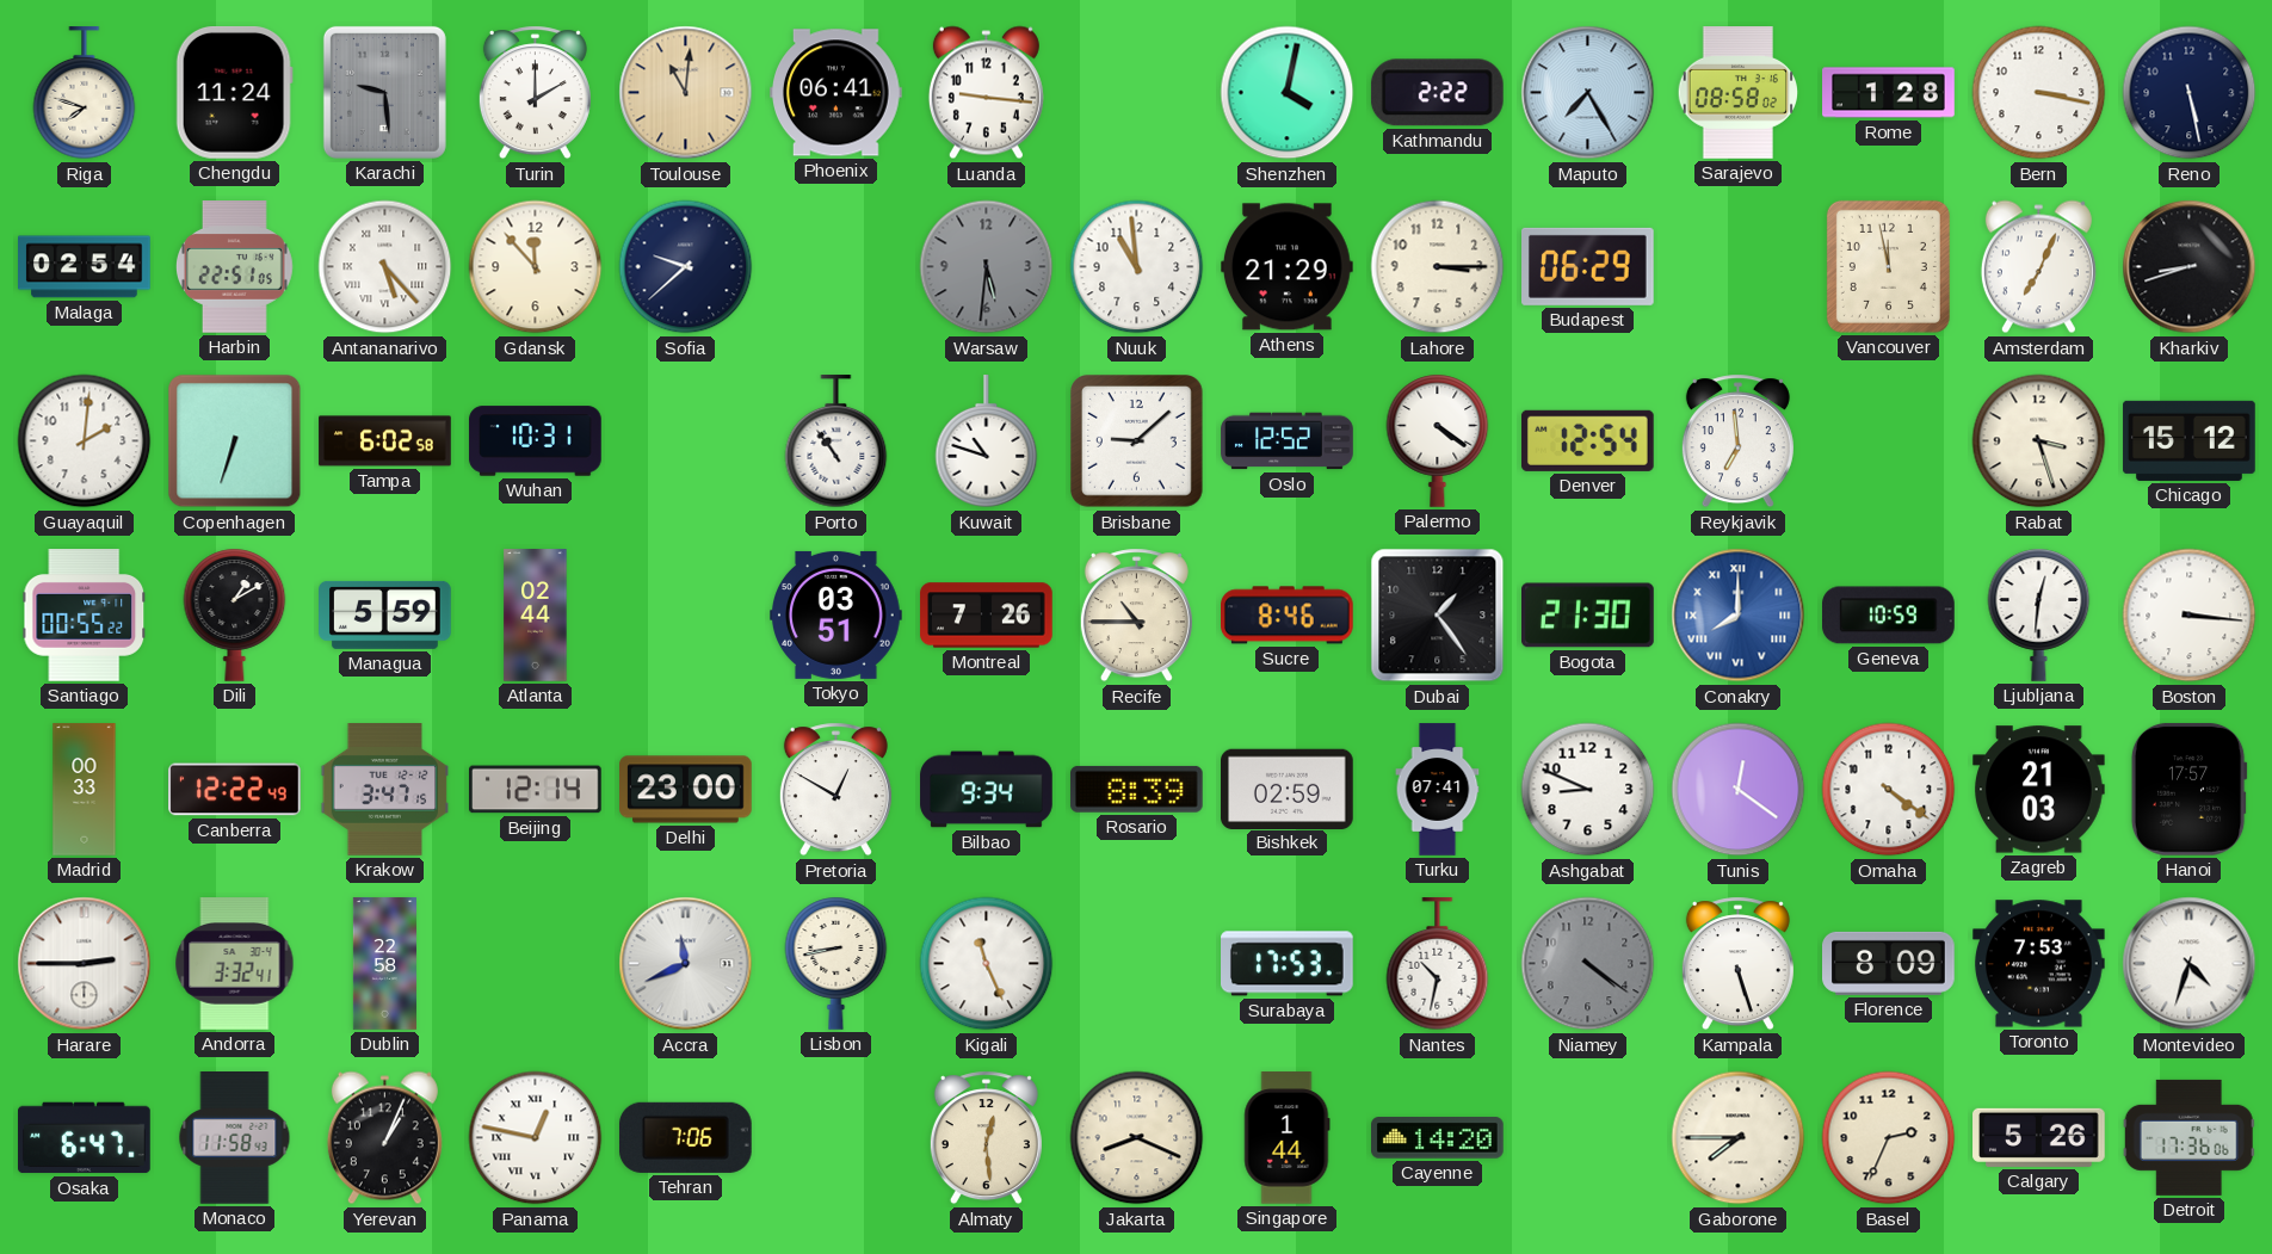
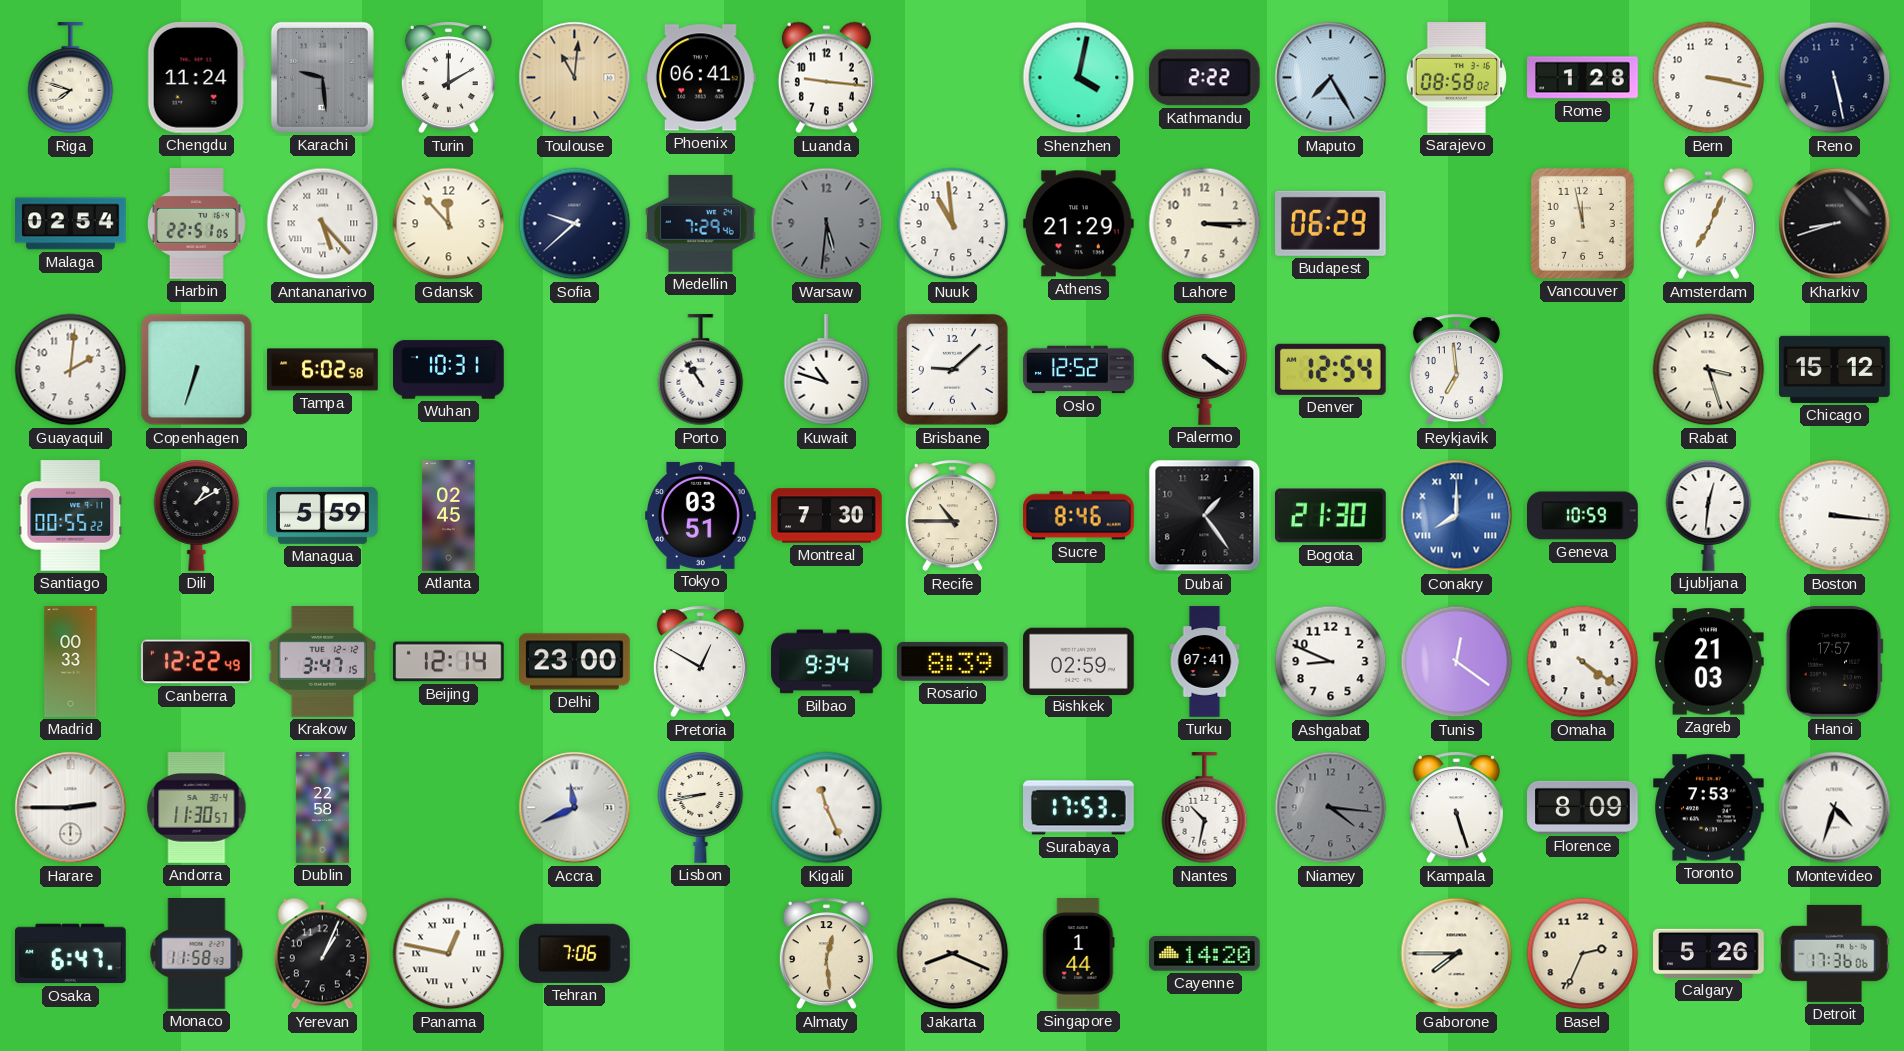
Medellin: none -> 7:29
Atlanta: 02:44 -> 02:45
Montreal: 7:26 -> 7:30
Andorra: 3:32 -> 11:30
Niamey: 4:21 -> 4:16
